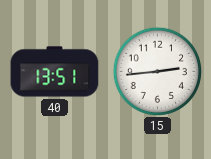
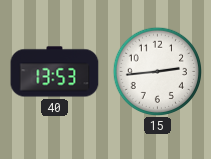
40: 13:51 -> 13:53
